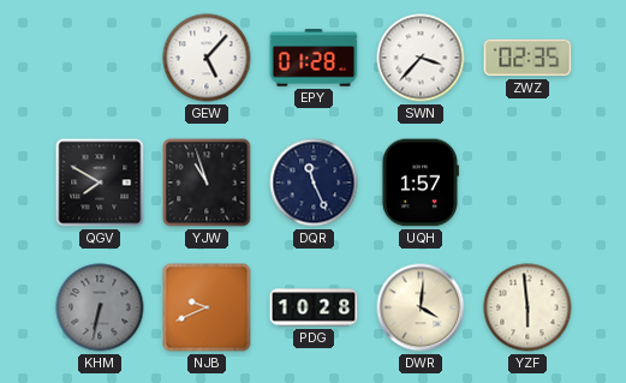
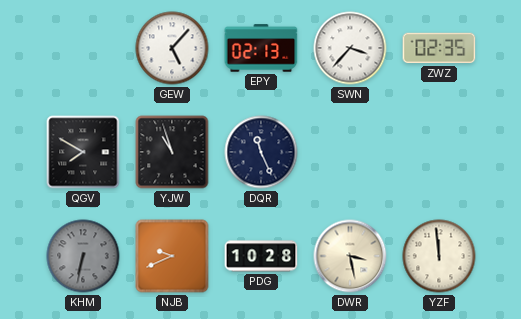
EPY: 01:28 -> 02:13
UQH: 1:57 -> none
DWR: 4:01 -> 3:28
YZF: 5:59 -> 11:59
